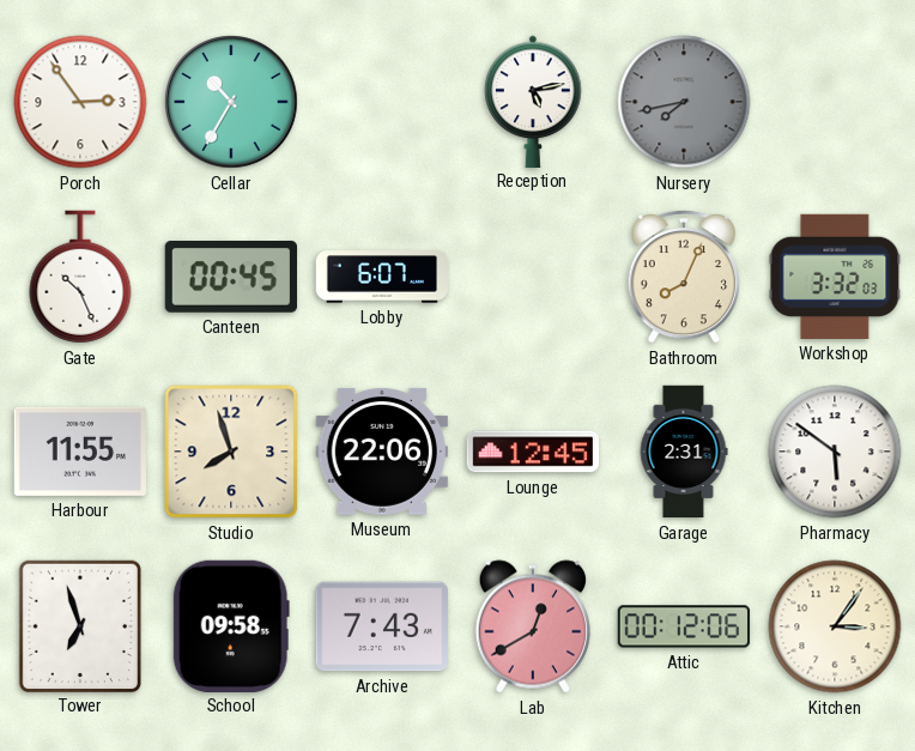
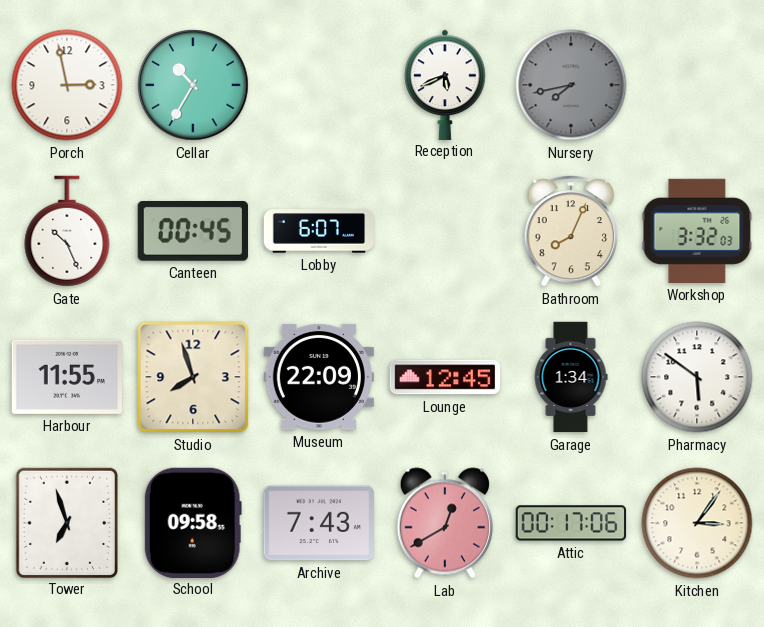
Porch: 2:54 -> 2:58
Reception: 5:13 -> 5:41
Museum: 22:06 -> 22:09
Garage: 2:31 -> 1:34
Attic: 00:12 -> 00:17
